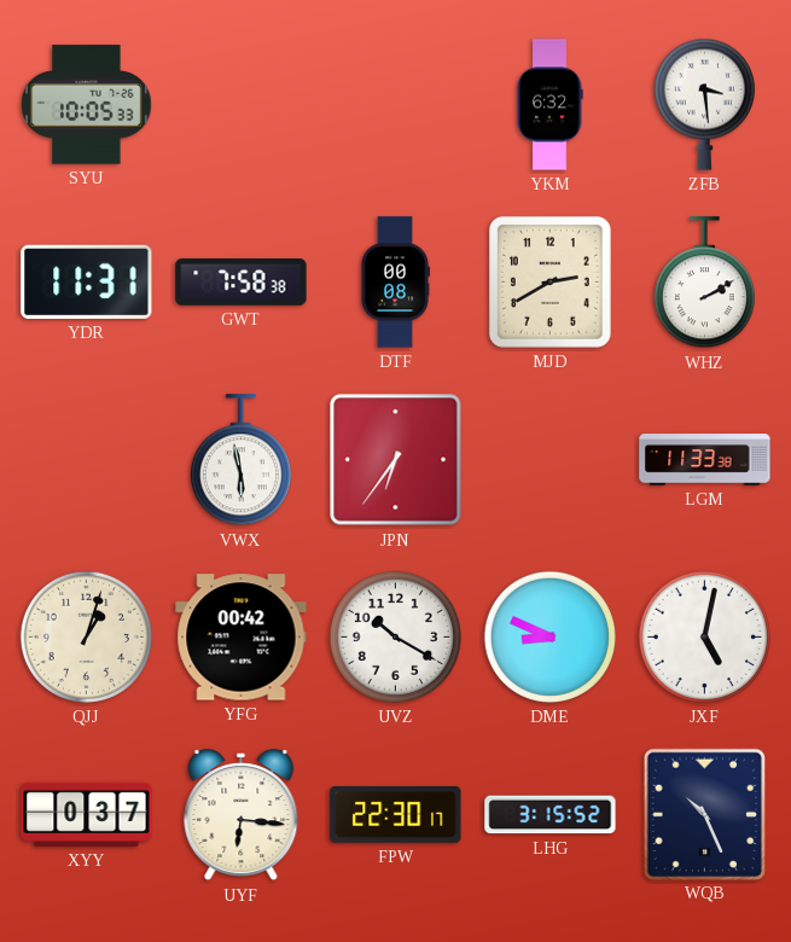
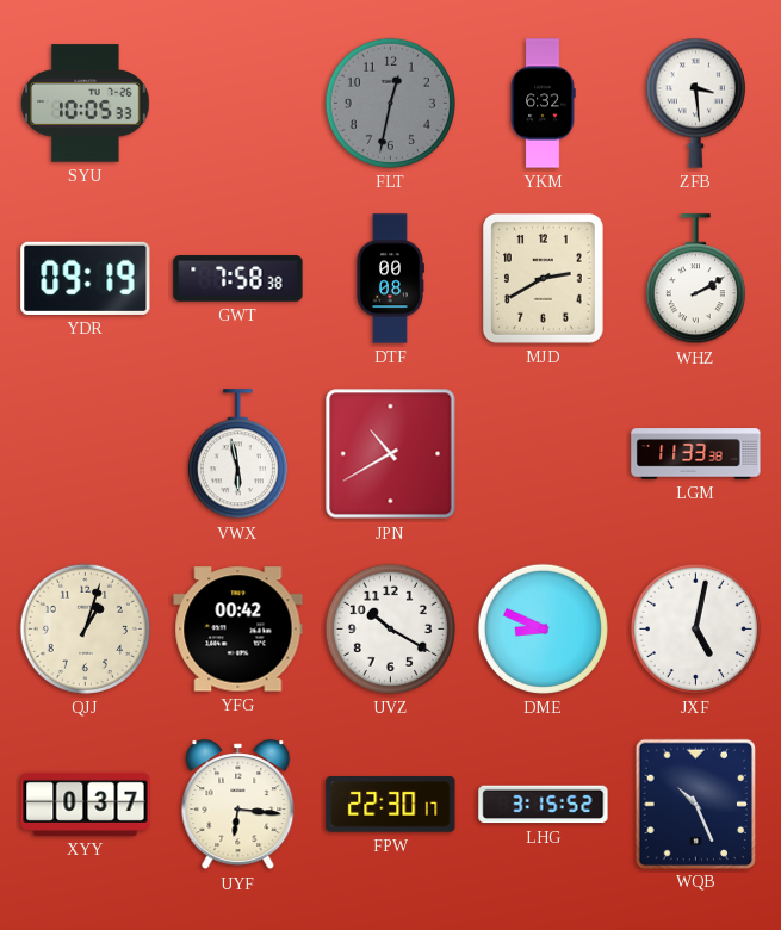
FLT: none -> 12:32
YDR: 11:31 -> 09:19
JPN: 6:36 -> 10:40
